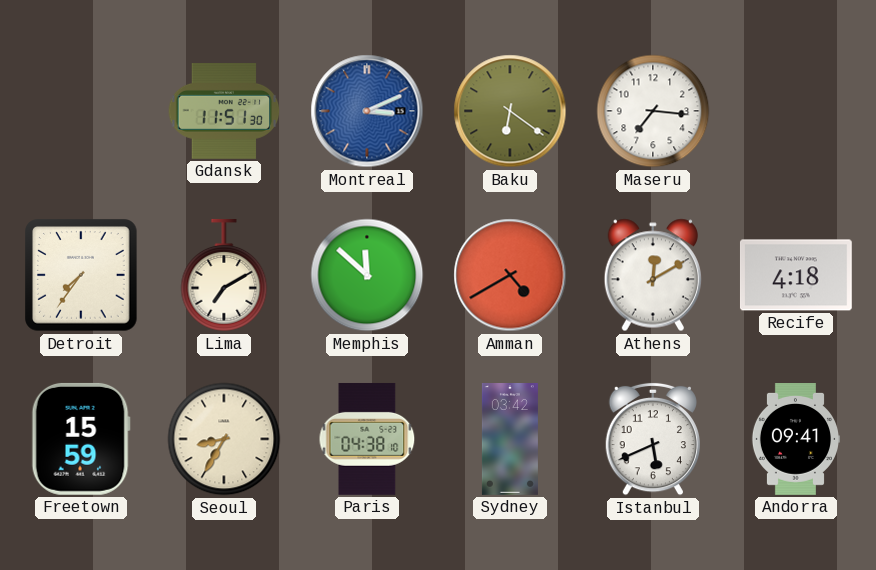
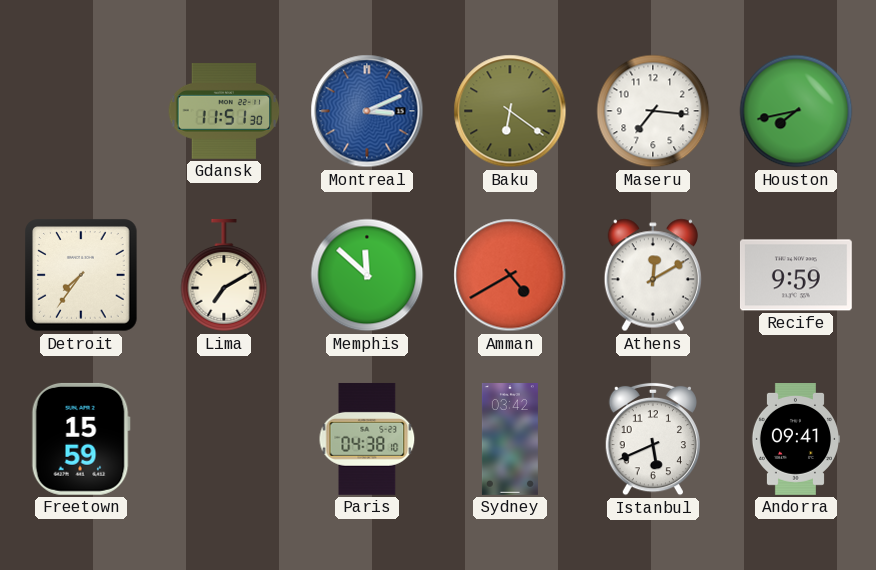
Houston: none -> 7:43
Recife: 4:18 -> 9:59
Seoul: 8:35 -> none
